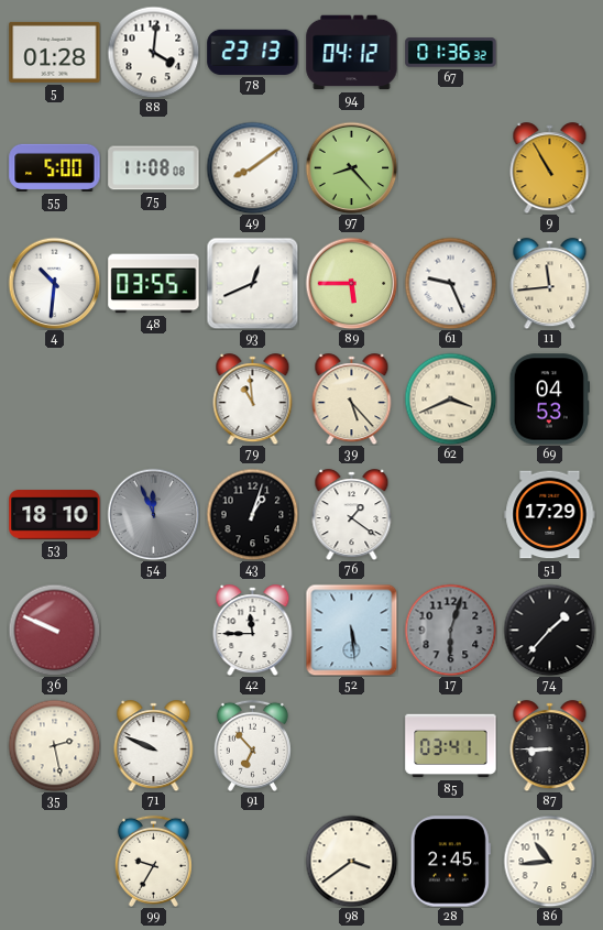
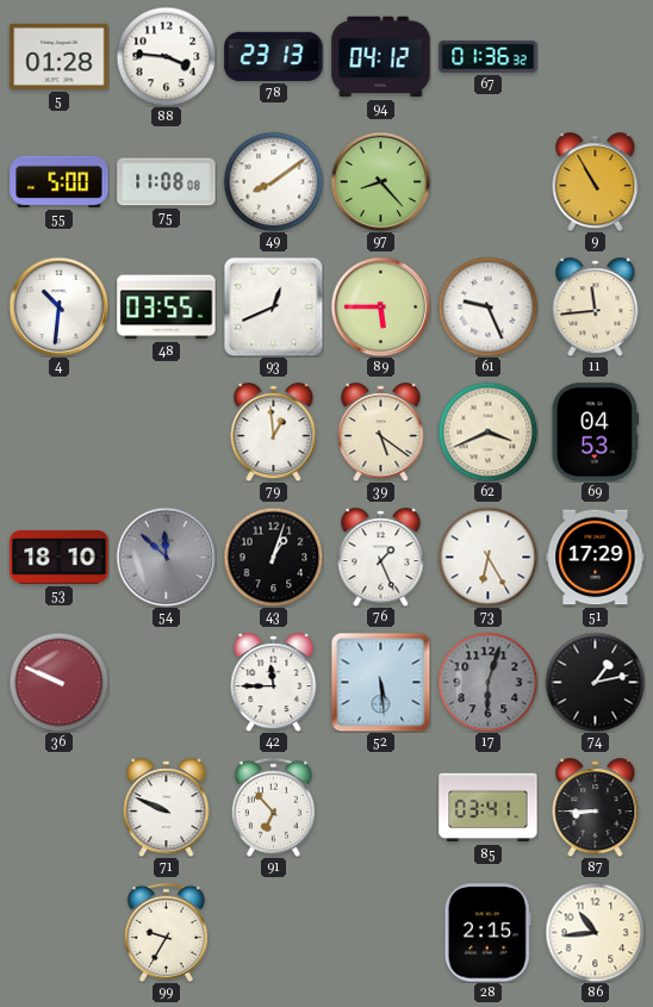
88: 4:01 -> 3:46
79: 10:59 -> 12:59
39: 5:23 -> 5:21
54: 11:56 -> 11:52
76: 1:21 -> 1:26
73: none -> 6:25
74: 1:37 -> 1:13
35: 2:28 -> none
98: 3:39 -> none
28: 2:45 -> 2:15
